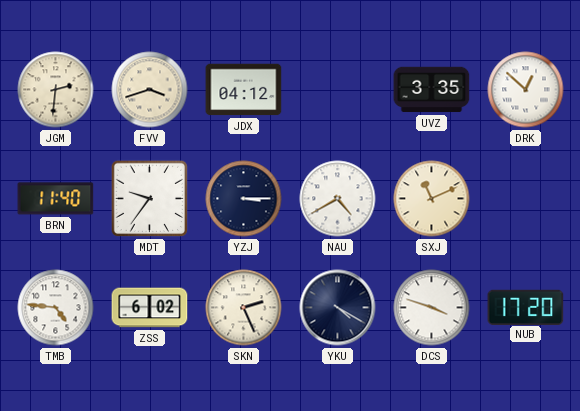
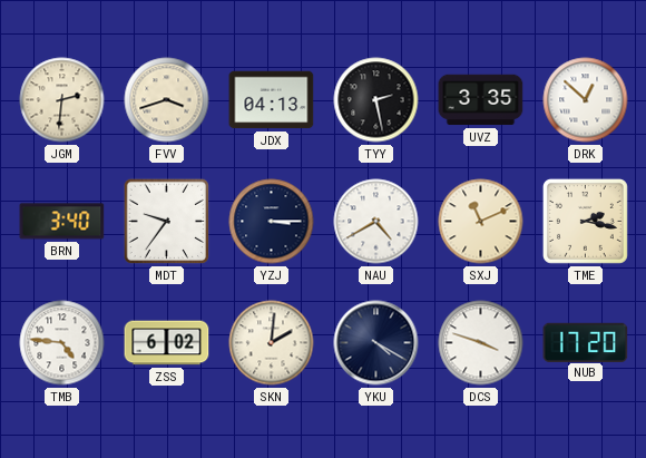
JDX: 04:12 -> 04:13
TYY: none -> 2:28
BRN: 11:40 -> 3:40
TME: none -> 2:17
SKN: 2:26 -> 2:01
